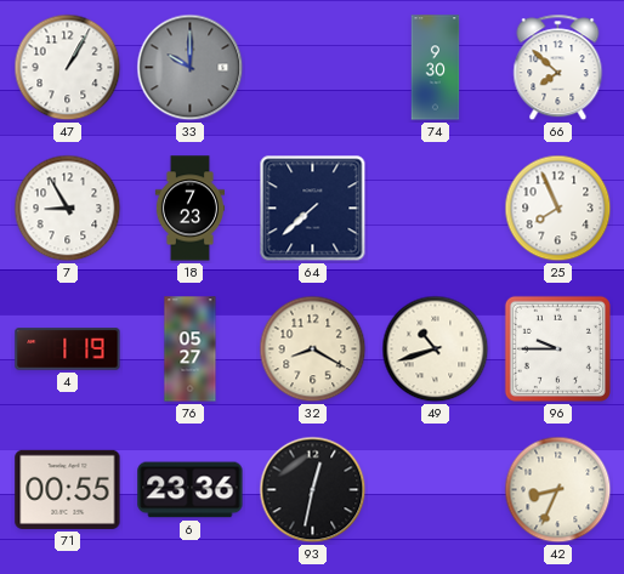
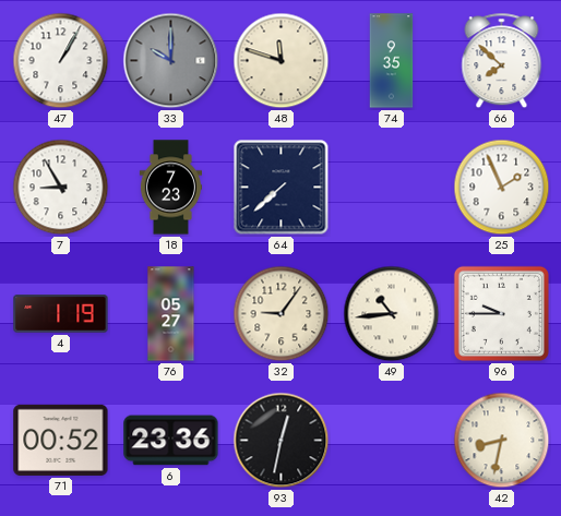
48: none -> 11:48
74: 9:30 -> 9:35
25: 7:56 -> 1:56
32: 8:20 -> 9:06
49: 10:42 -> 10:44
71: 00:55 -> 00:52
42: 8:34 -> 8:32
